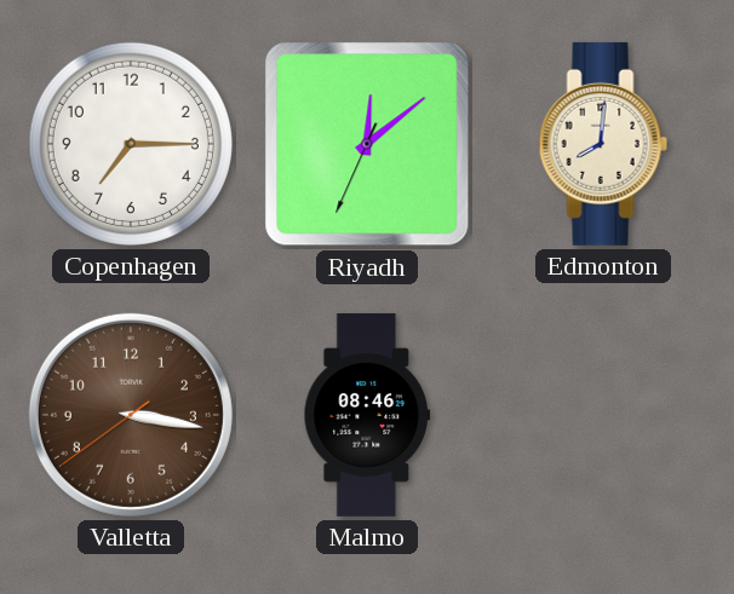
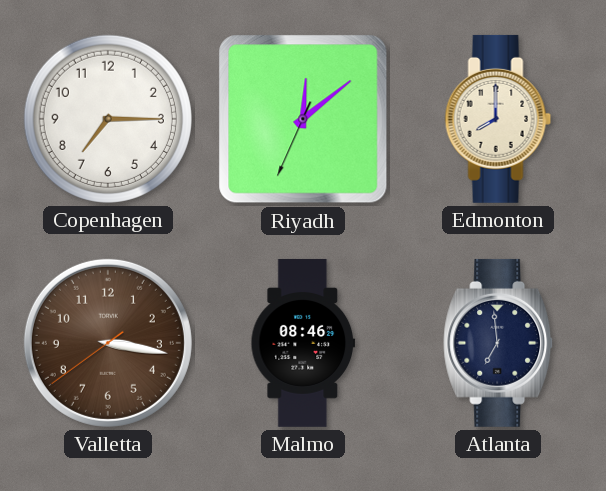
Edmonton: 8:01 -> 8:00
Atlanta: none -> 6:59
